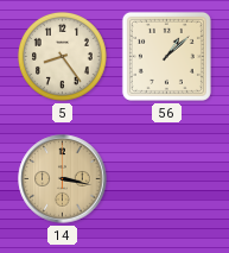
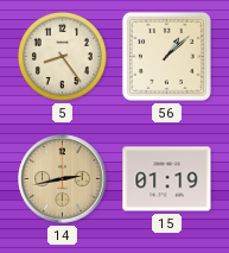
14: 3:17 -> 2:43
15: none -> 01:19
